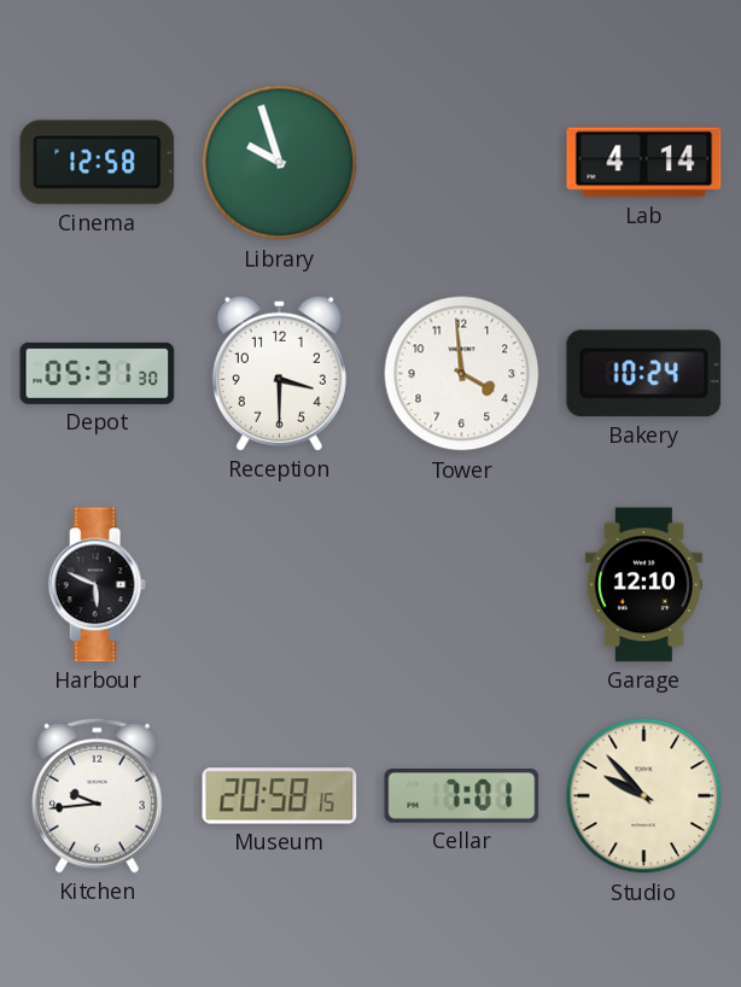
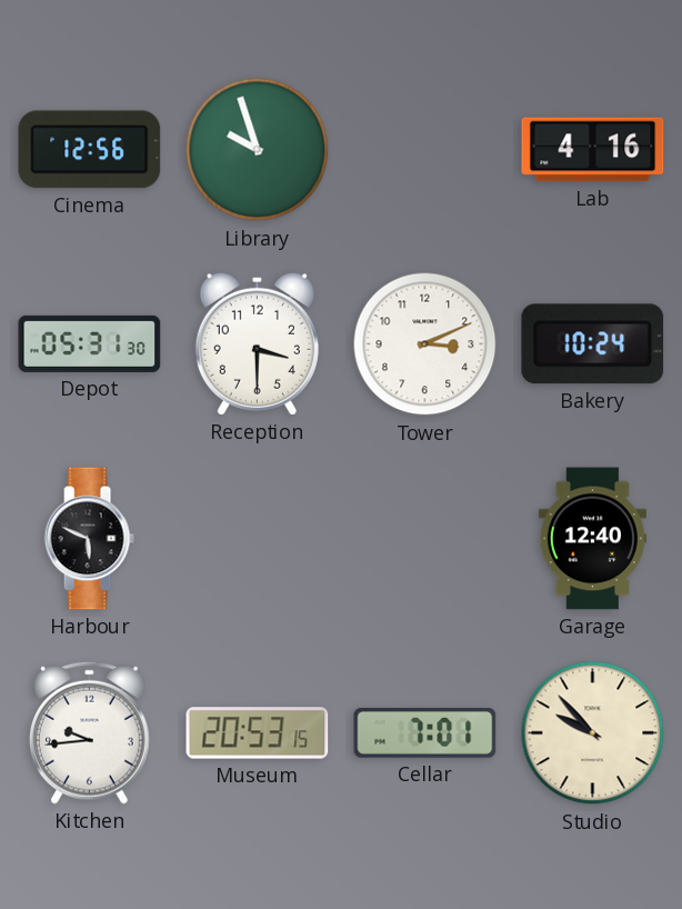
Cinema: 12:58 -> 12:56
Lab: 4:14 -> 4:16
Tower: 3:59 -> 3:11
Garage: 12:10 -> 12:40
Museum: 20:58 -> 20:53
